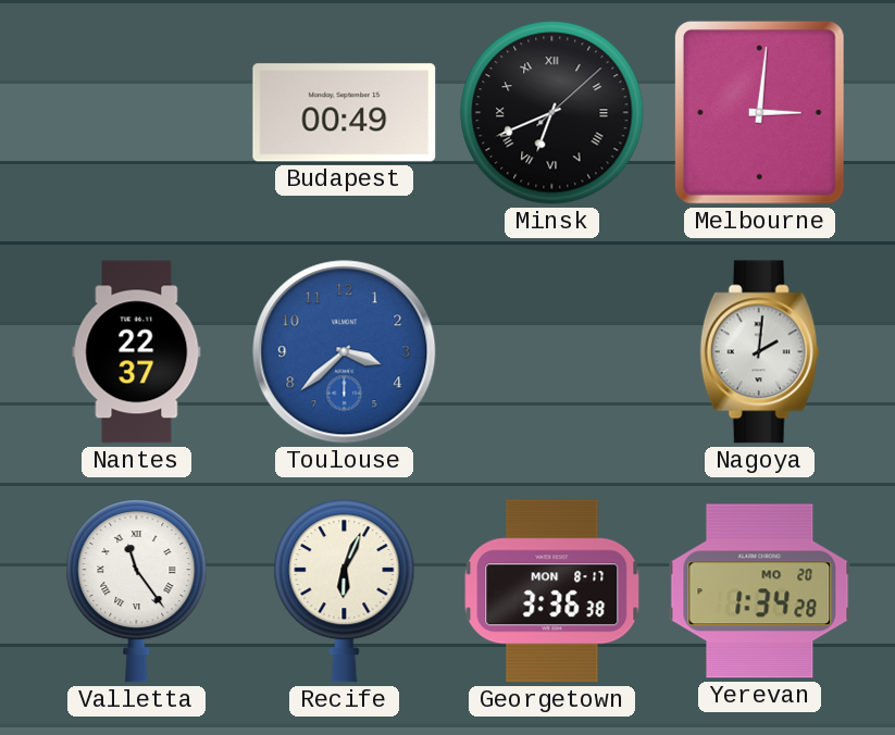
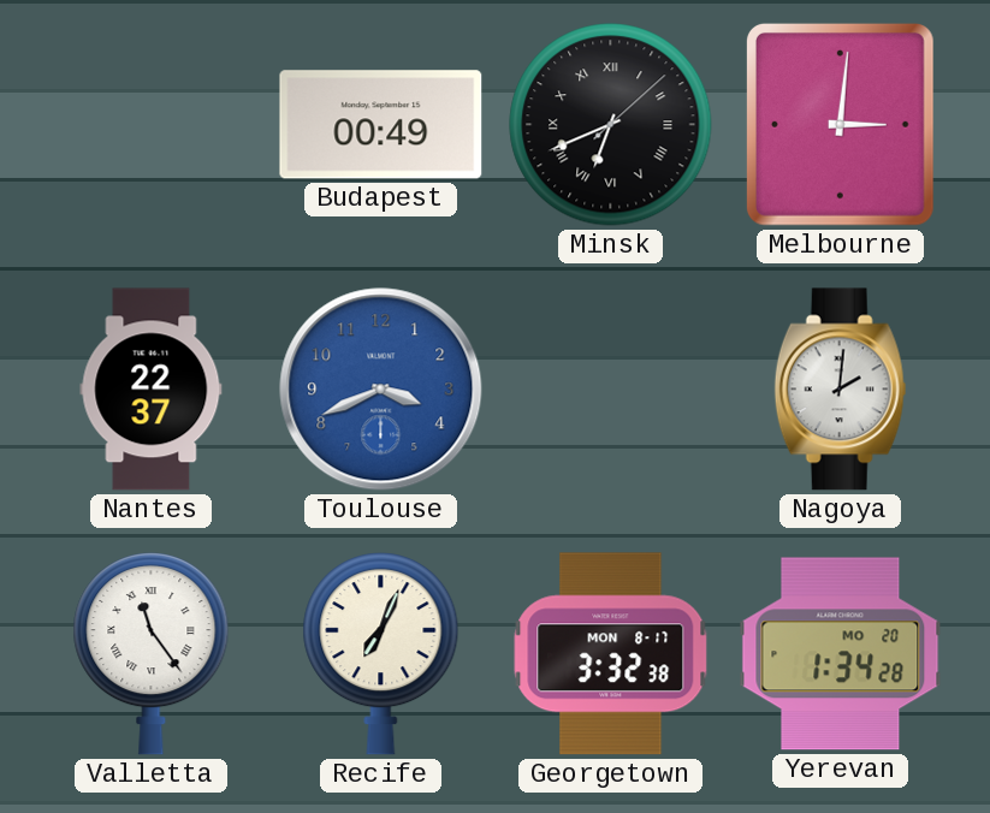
Toulouse: 3:38 -> 3:41
Recife: 6:04 -> 7:04
Georgetown: 3:36 -> 3:32
